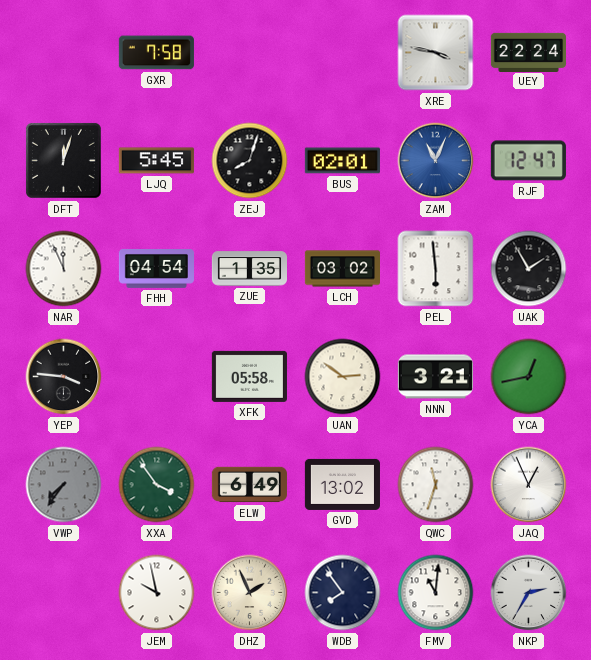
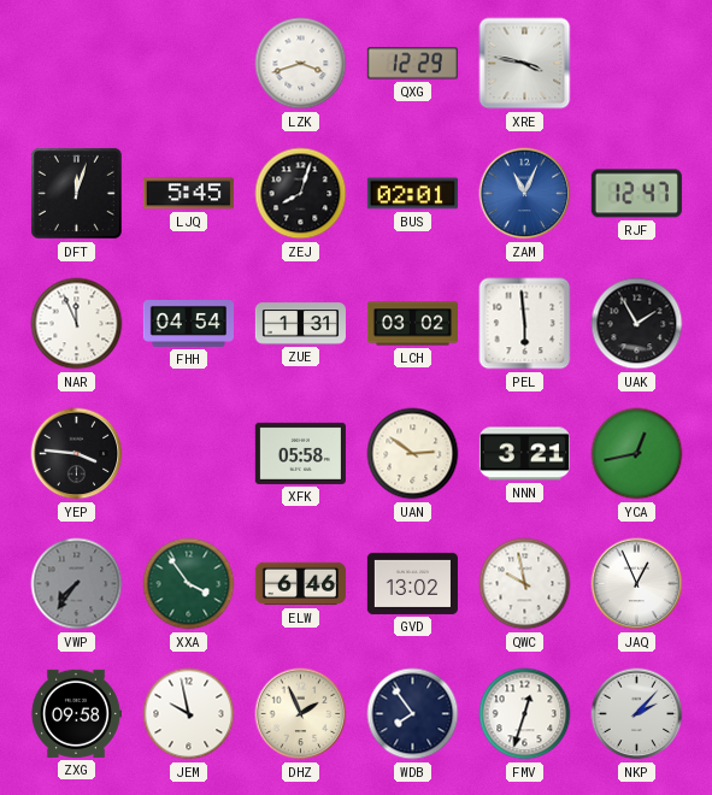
GXR: 7:58 -> none
LZK: none -> 3:42
QXG: none -> 12:29
UEY: 22:24 -> none
ZUE: 1:35 -> 1:31
ELW: 6:49 -> 6:46
QWC: 11:33 -> 9:58
ZXG: none -> 09:58
FMV: 11:01 -> 12:33
NKP: 2:35 -> 2:07
